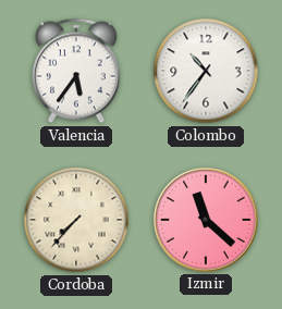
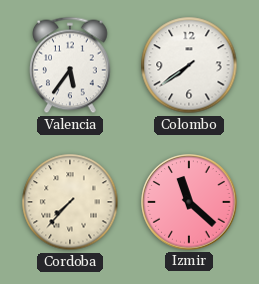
Colombo: 10:36 -> 7:39
